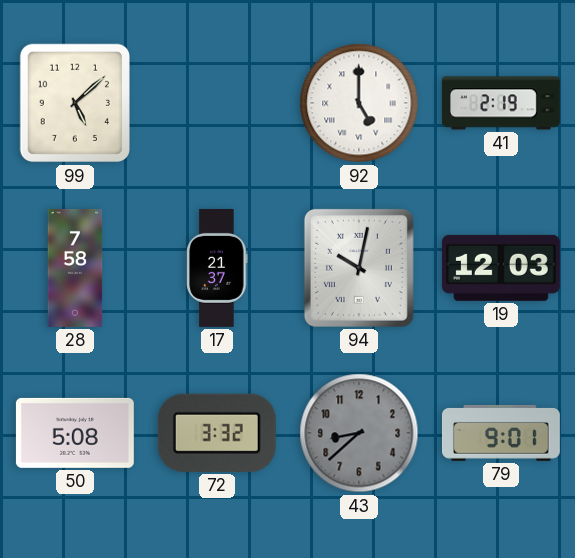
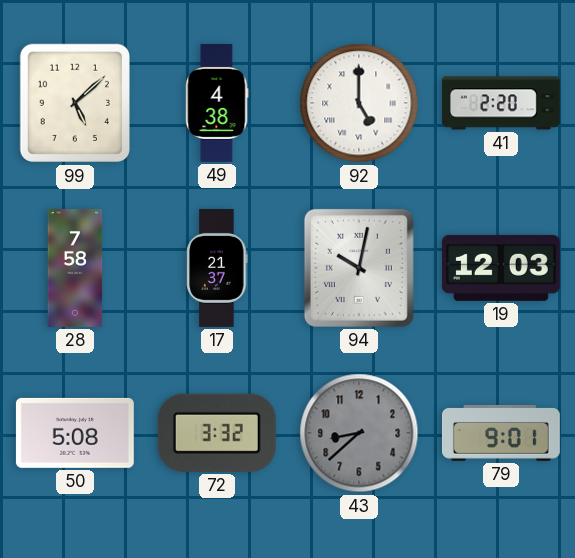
49: none -> 4:38
41: 2:19 -> 2:20
